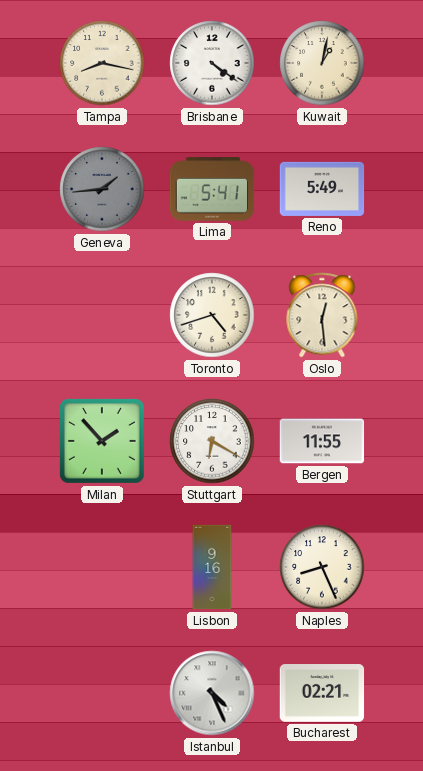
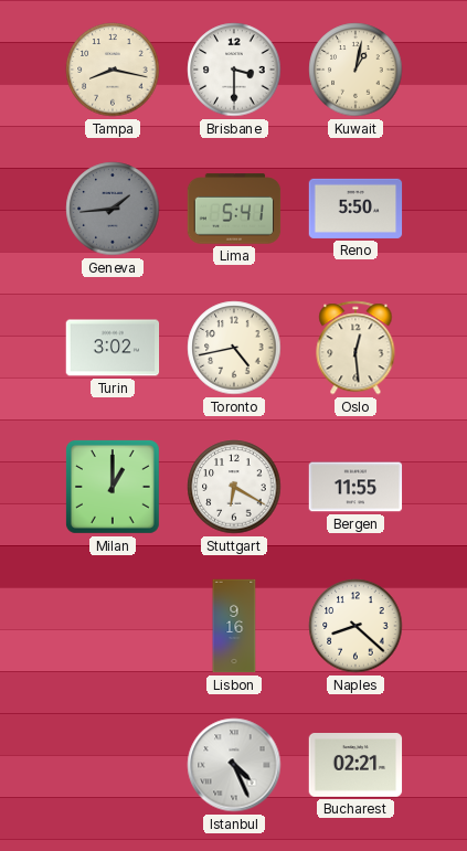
Brisbane: 4:21 -> 3:30
Reno: 5:49 -> 5:50
Turin: none -> 3:02
Toronto: 4:42 -> 4:43
Milan: 1:53 -> 1:00
Naples: 8:26 -> 8:22
